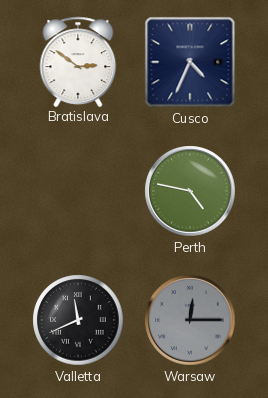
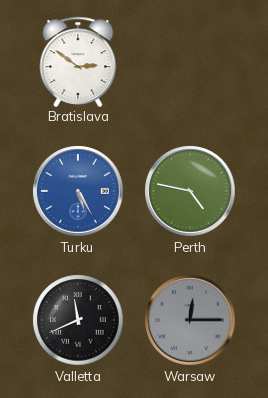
Cusco: 4:34 -> none
Turku: none -> 5:25
